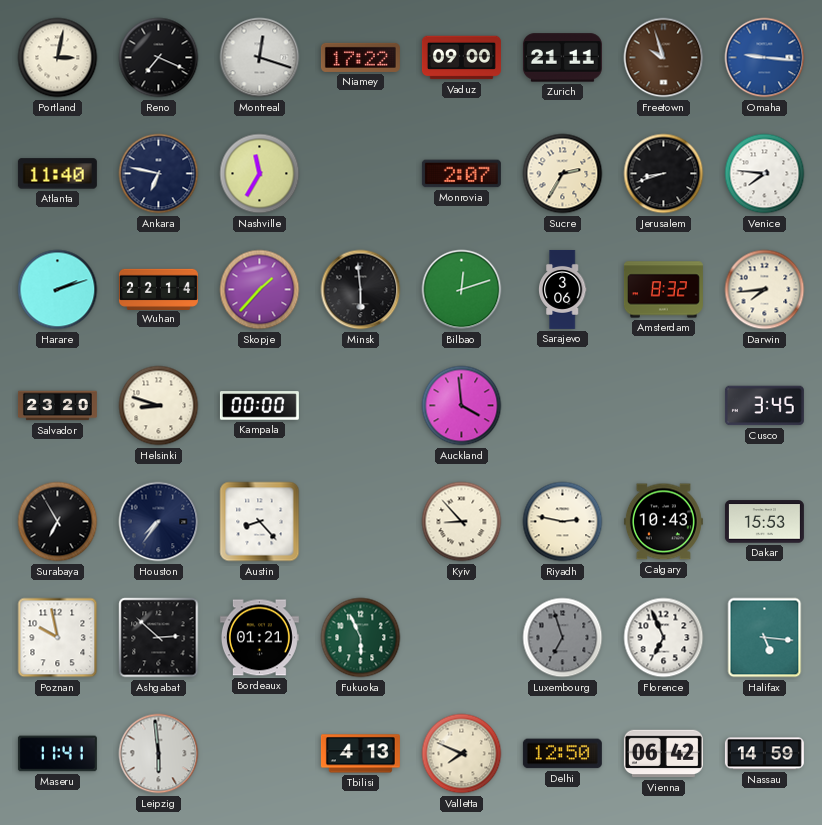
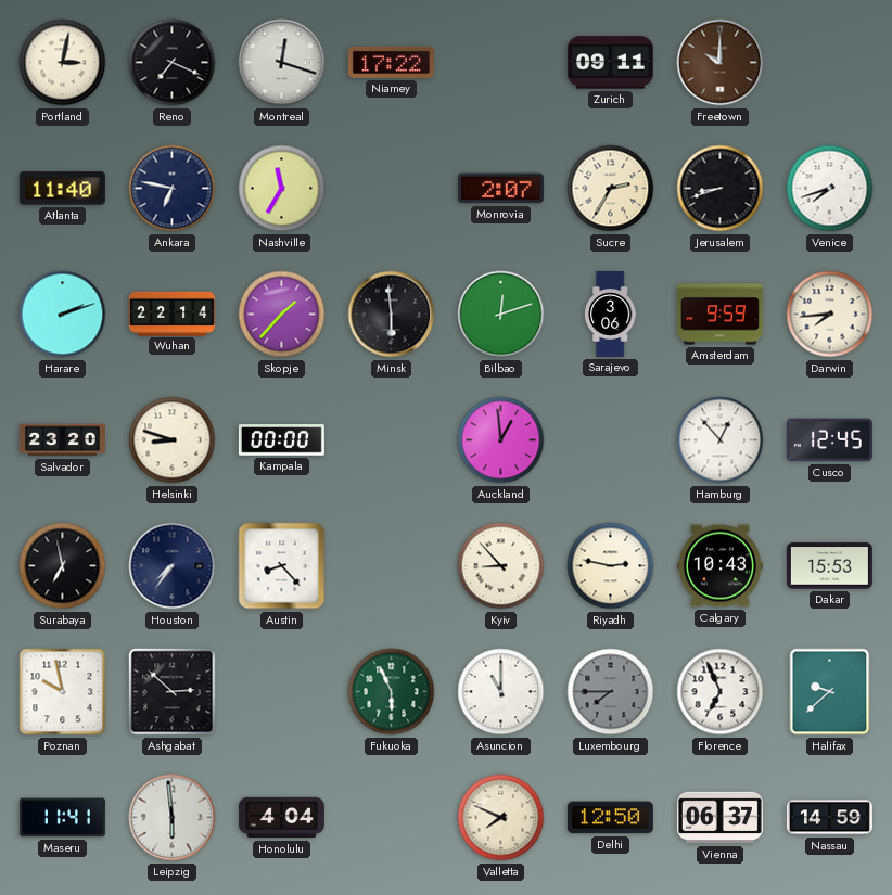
Vaduz: 09:00 -> none
Zurich: 21:11 -> 09:11
Freetown: 9:57 -> 10:00
Omaha: 9:16 -> none
Venice: 7:46 -> 7:42
Amsterdam: 8:32 -> 9:59
Auckland: 3:59 -> 12:59
Hamburg: none -> 12:53
Cusco: 3:45 -> 12:45
Surabaya: 6:55 -> 6:58
Bordeaux: 01:21 -> none
Asuncion: none -> 11:00
Luxembourg: 6:57 -> 7:45
Halifax: 5:16 -> 9:38
Honolulu: none -> 4:04
Tbilisi: 4:13 -> none
Vienna: 06:42 -> 06:37
